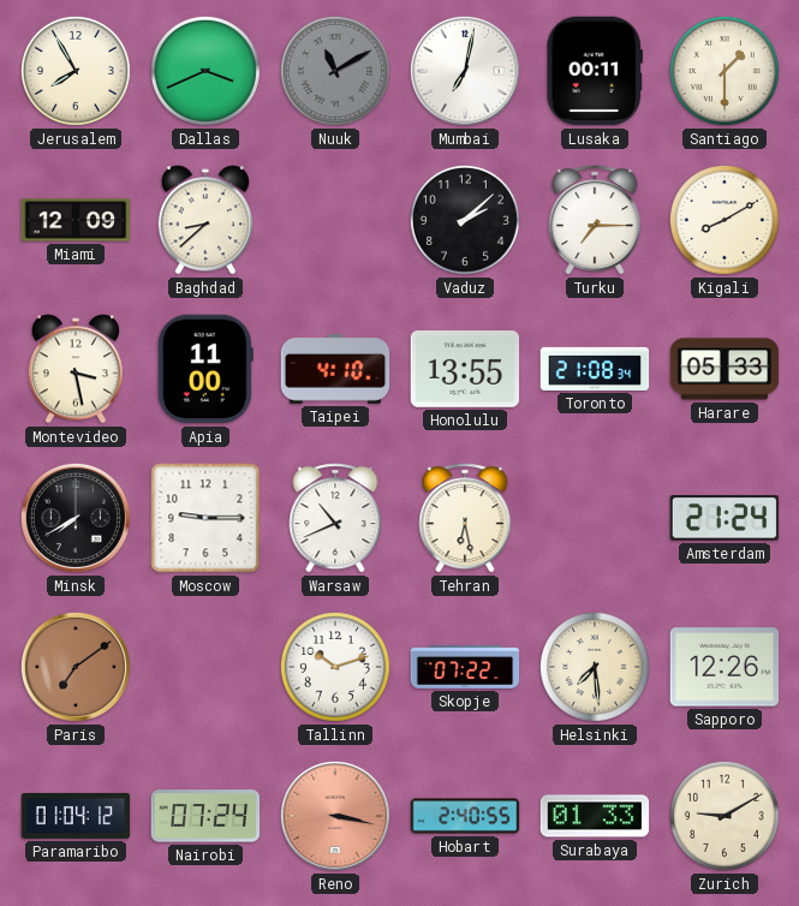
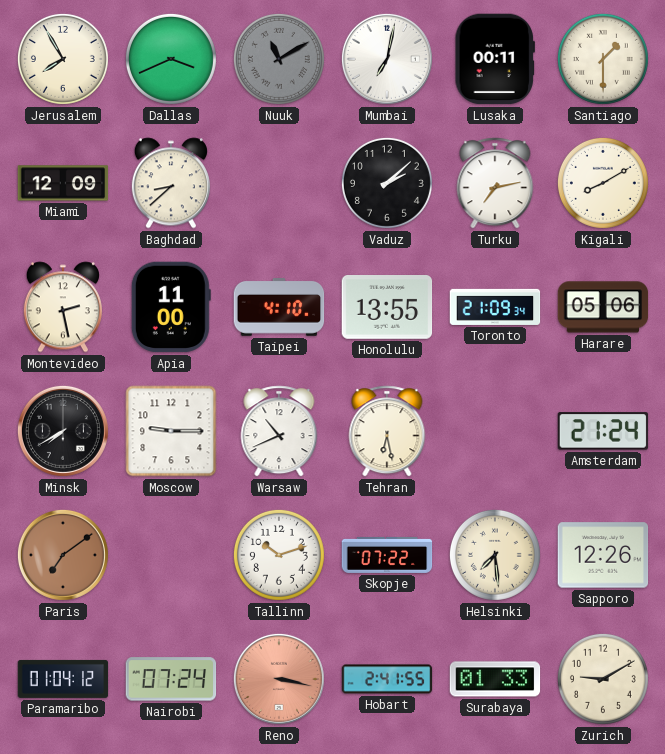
Turku: 7:15 -> 7:13
Montevideo: 3:28 -> 2:28
Toronto: 21:08 -> 21:09
Harare: 05:33 -> 05:06
Hobart: 2:40 -> 2:41
